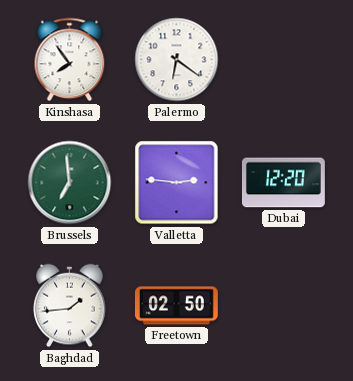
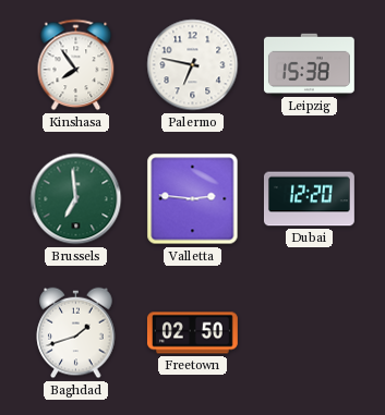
Palermo: 6:21 -> 6:47
Leipzig: none -> 15:38
Baghdad: 1:44 -> 1:42
